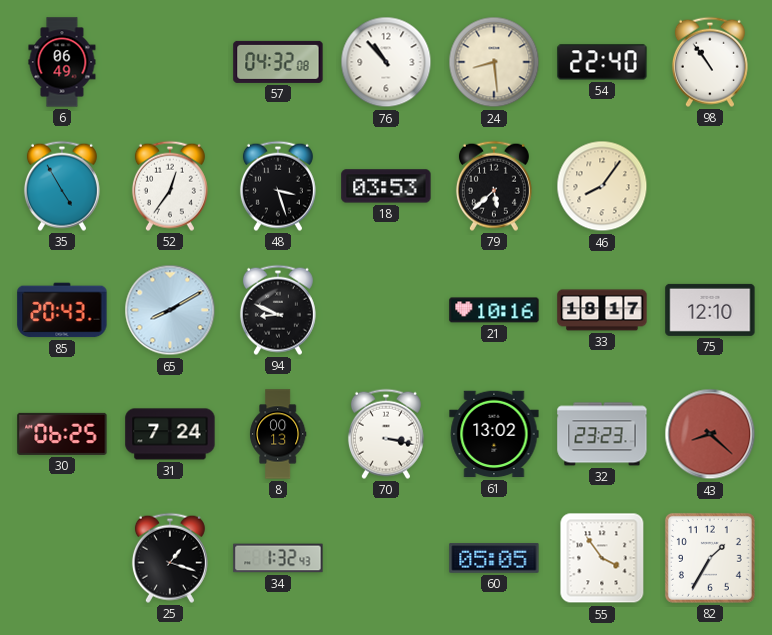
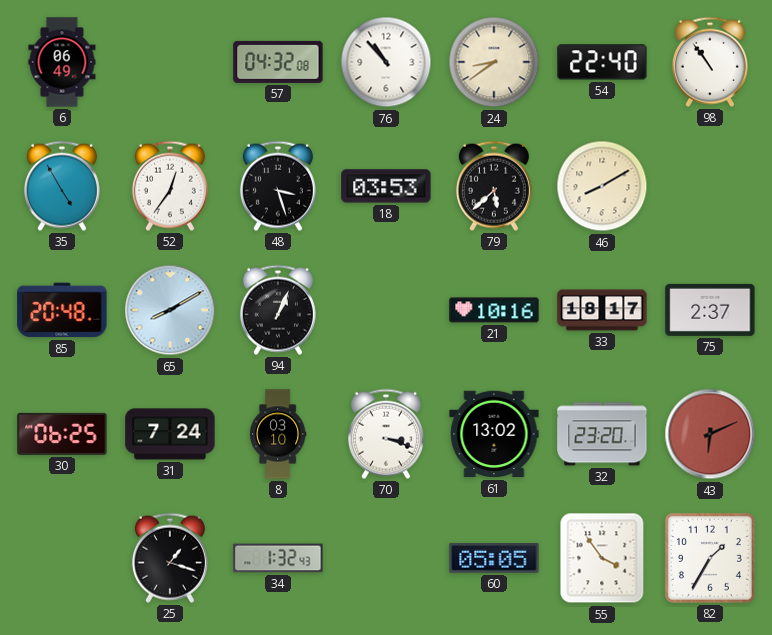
24: 8:29 -> 8:39
46: 8:06 -> 8:10
85: 20:43 -> 20:48
94: 8:49 -> 1:04
75: 12:10 -> 2:37
8: 00:13 -> 03:10
70: 3:17 -> 3:18
32: 23:23 -> 23:20
43: 8:22 -> 6:11
